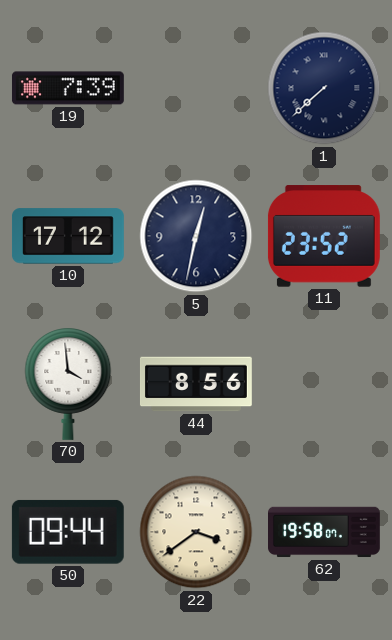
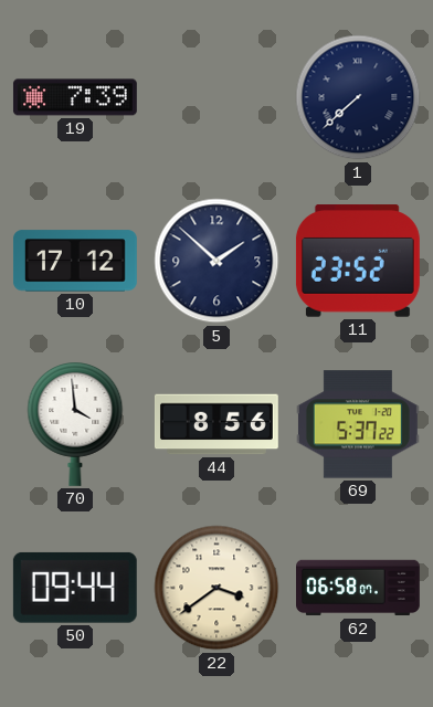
5: 12:32 -> 1:52
69: none -> 5:37
62: 19:58 -> 06:58
